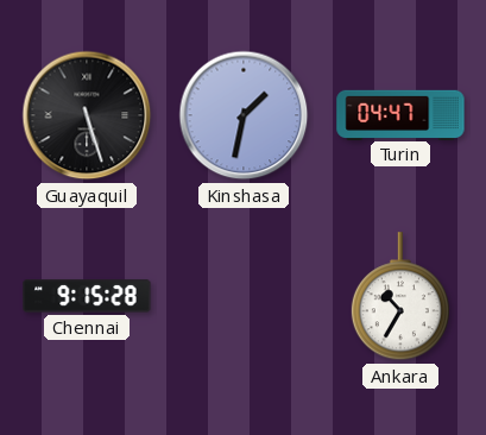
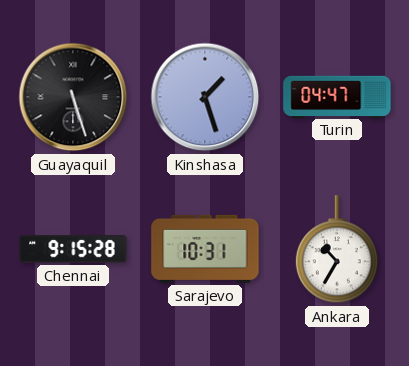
Kinshasa: 1:32 -> 1:27
Sarajevo: none -> 10:31
